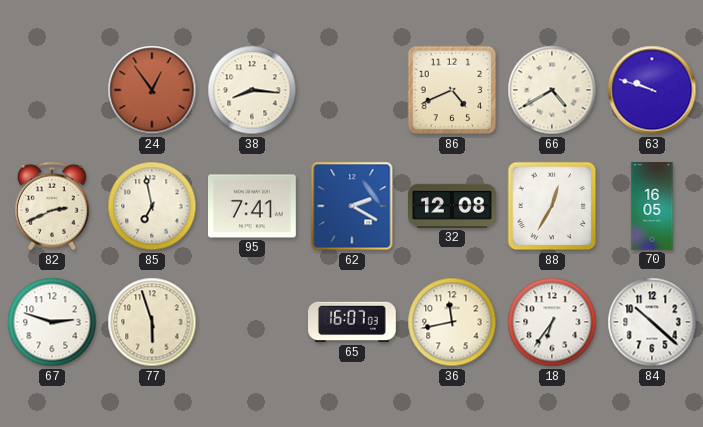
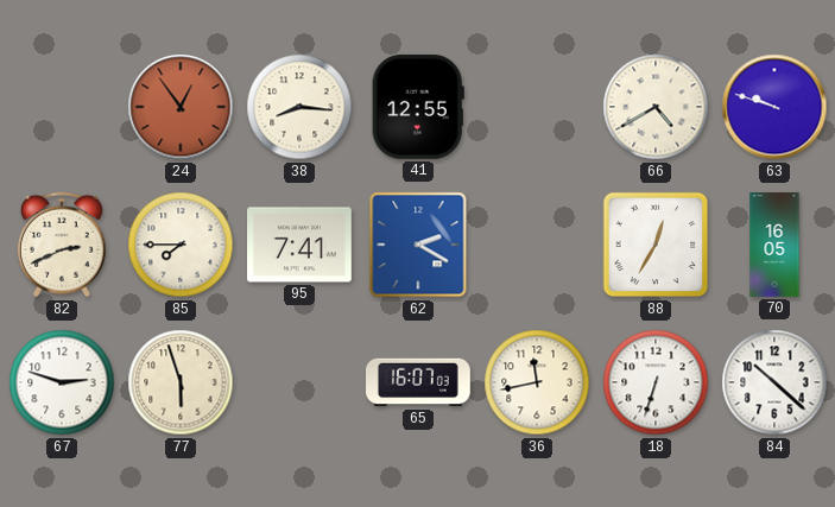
41: none -> 12:55
86: 4:41 -> none
85: 6:58 -> 7:45
32: 12:08 -> none
18: 6:36 -> 6:33
